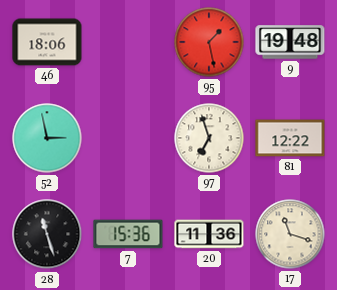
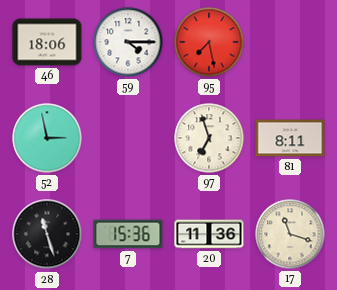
59: none -> 4:15
95: 1:28 -> 7:28
9: 19:48 -> none
81: 12:22 -> 8:11
